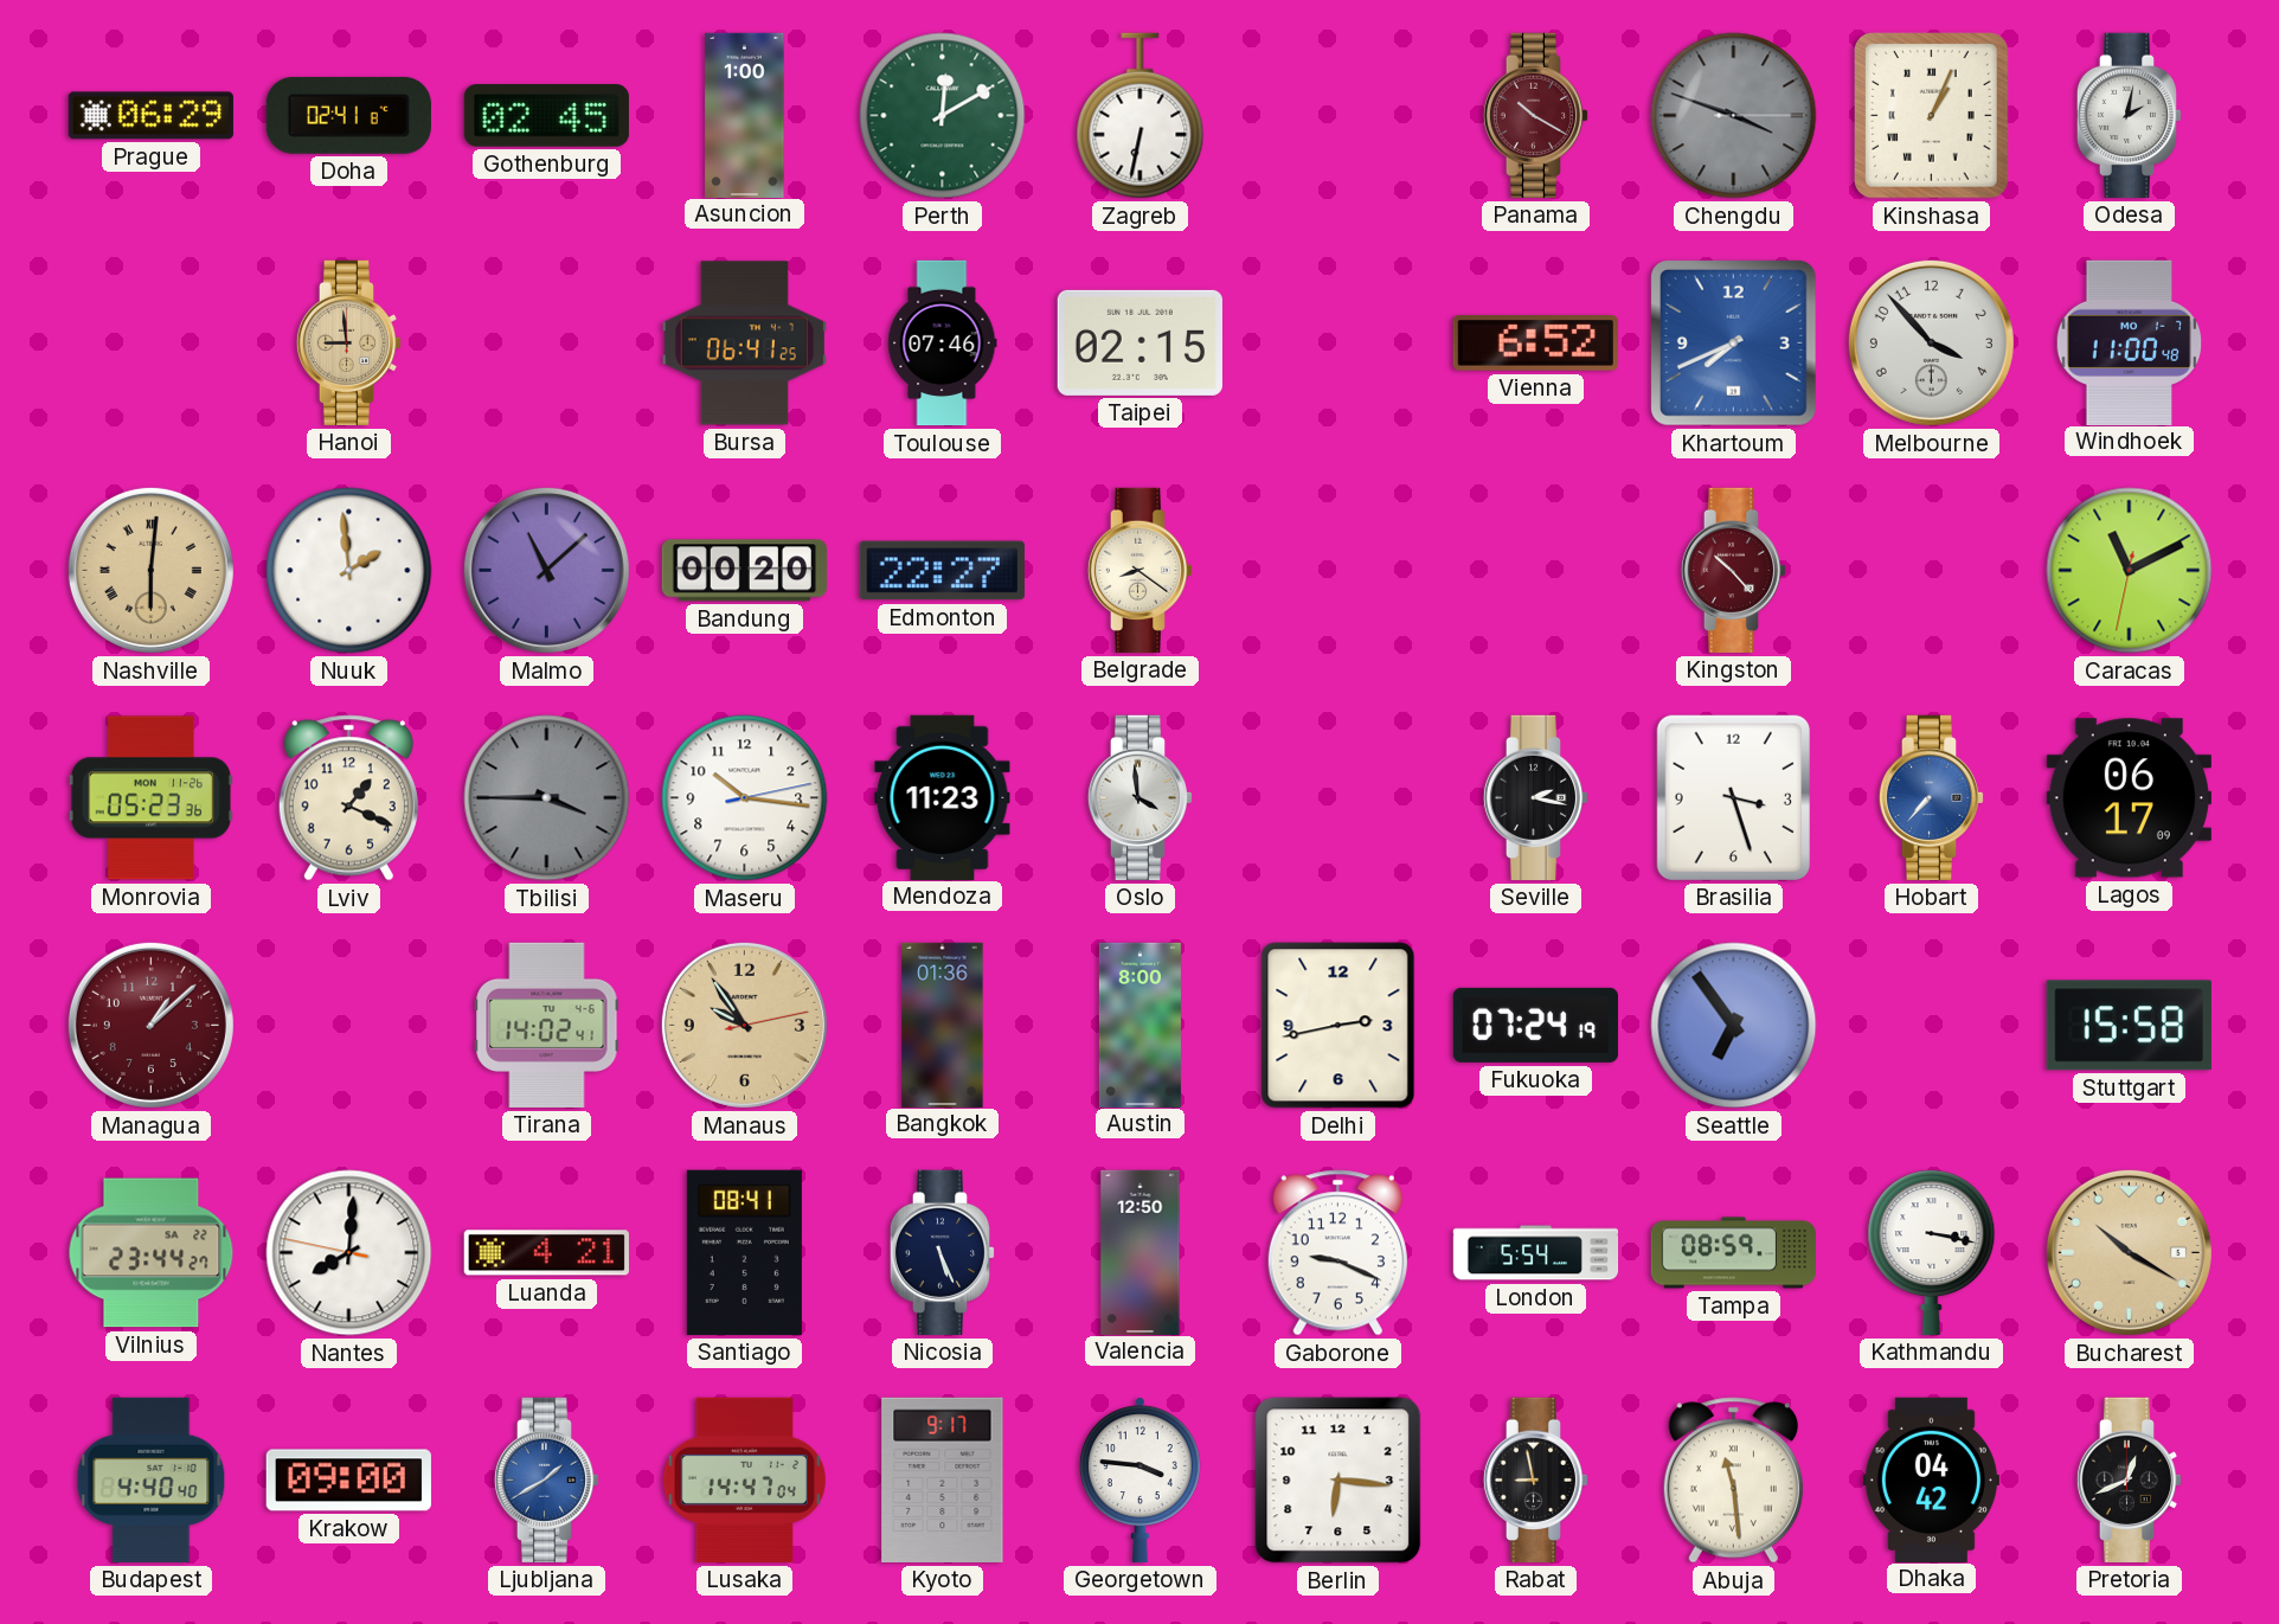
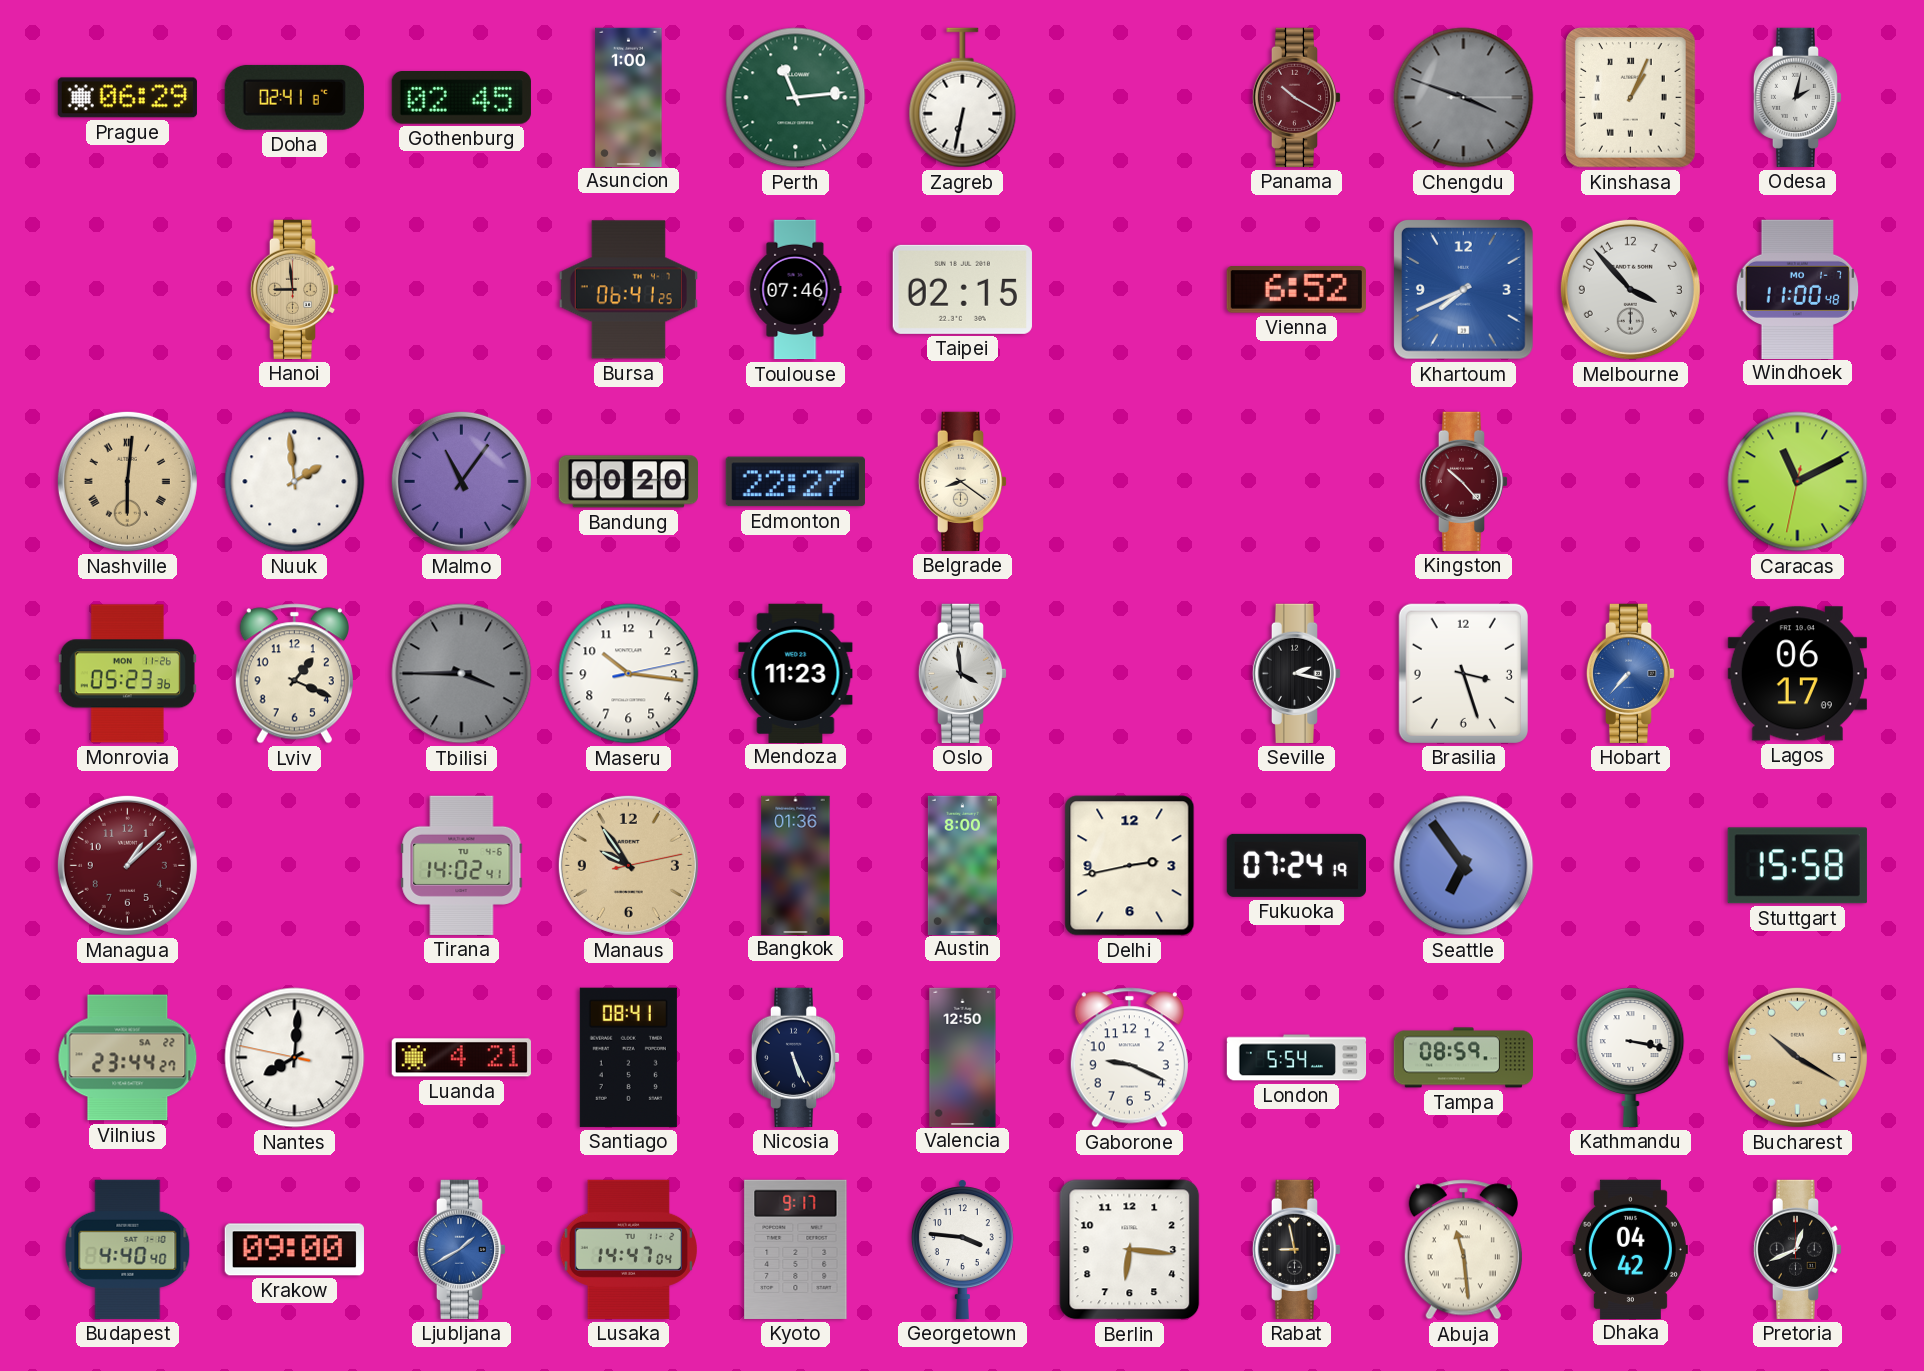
Perth: 12:10 -> 11:14
Malmo: 11:08 -> 11:06
